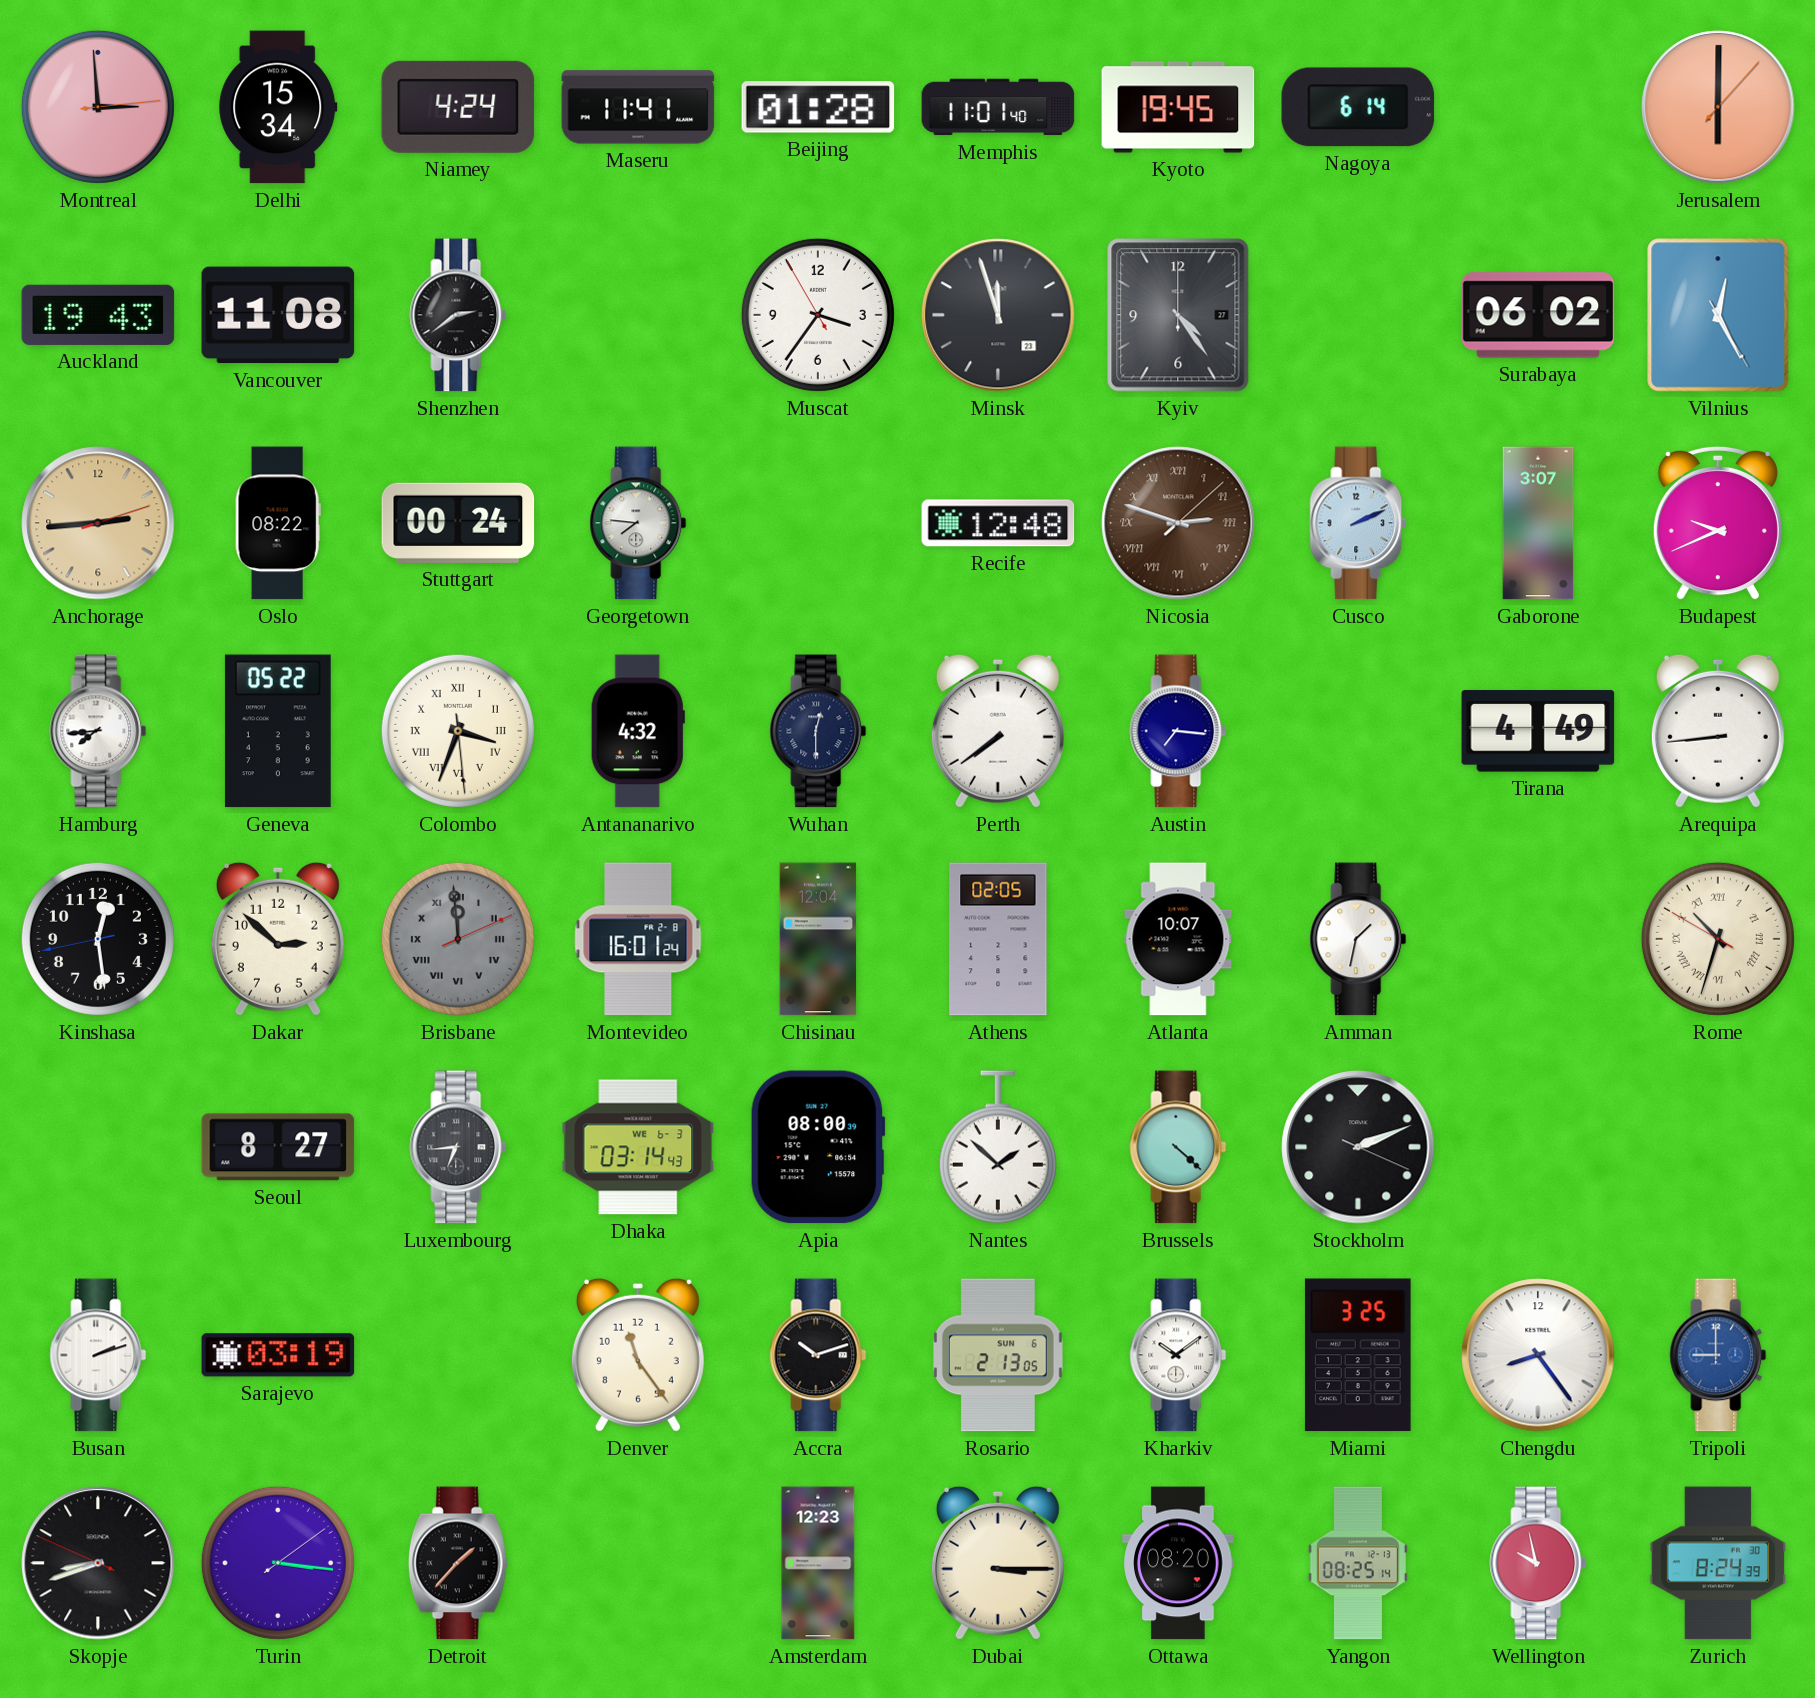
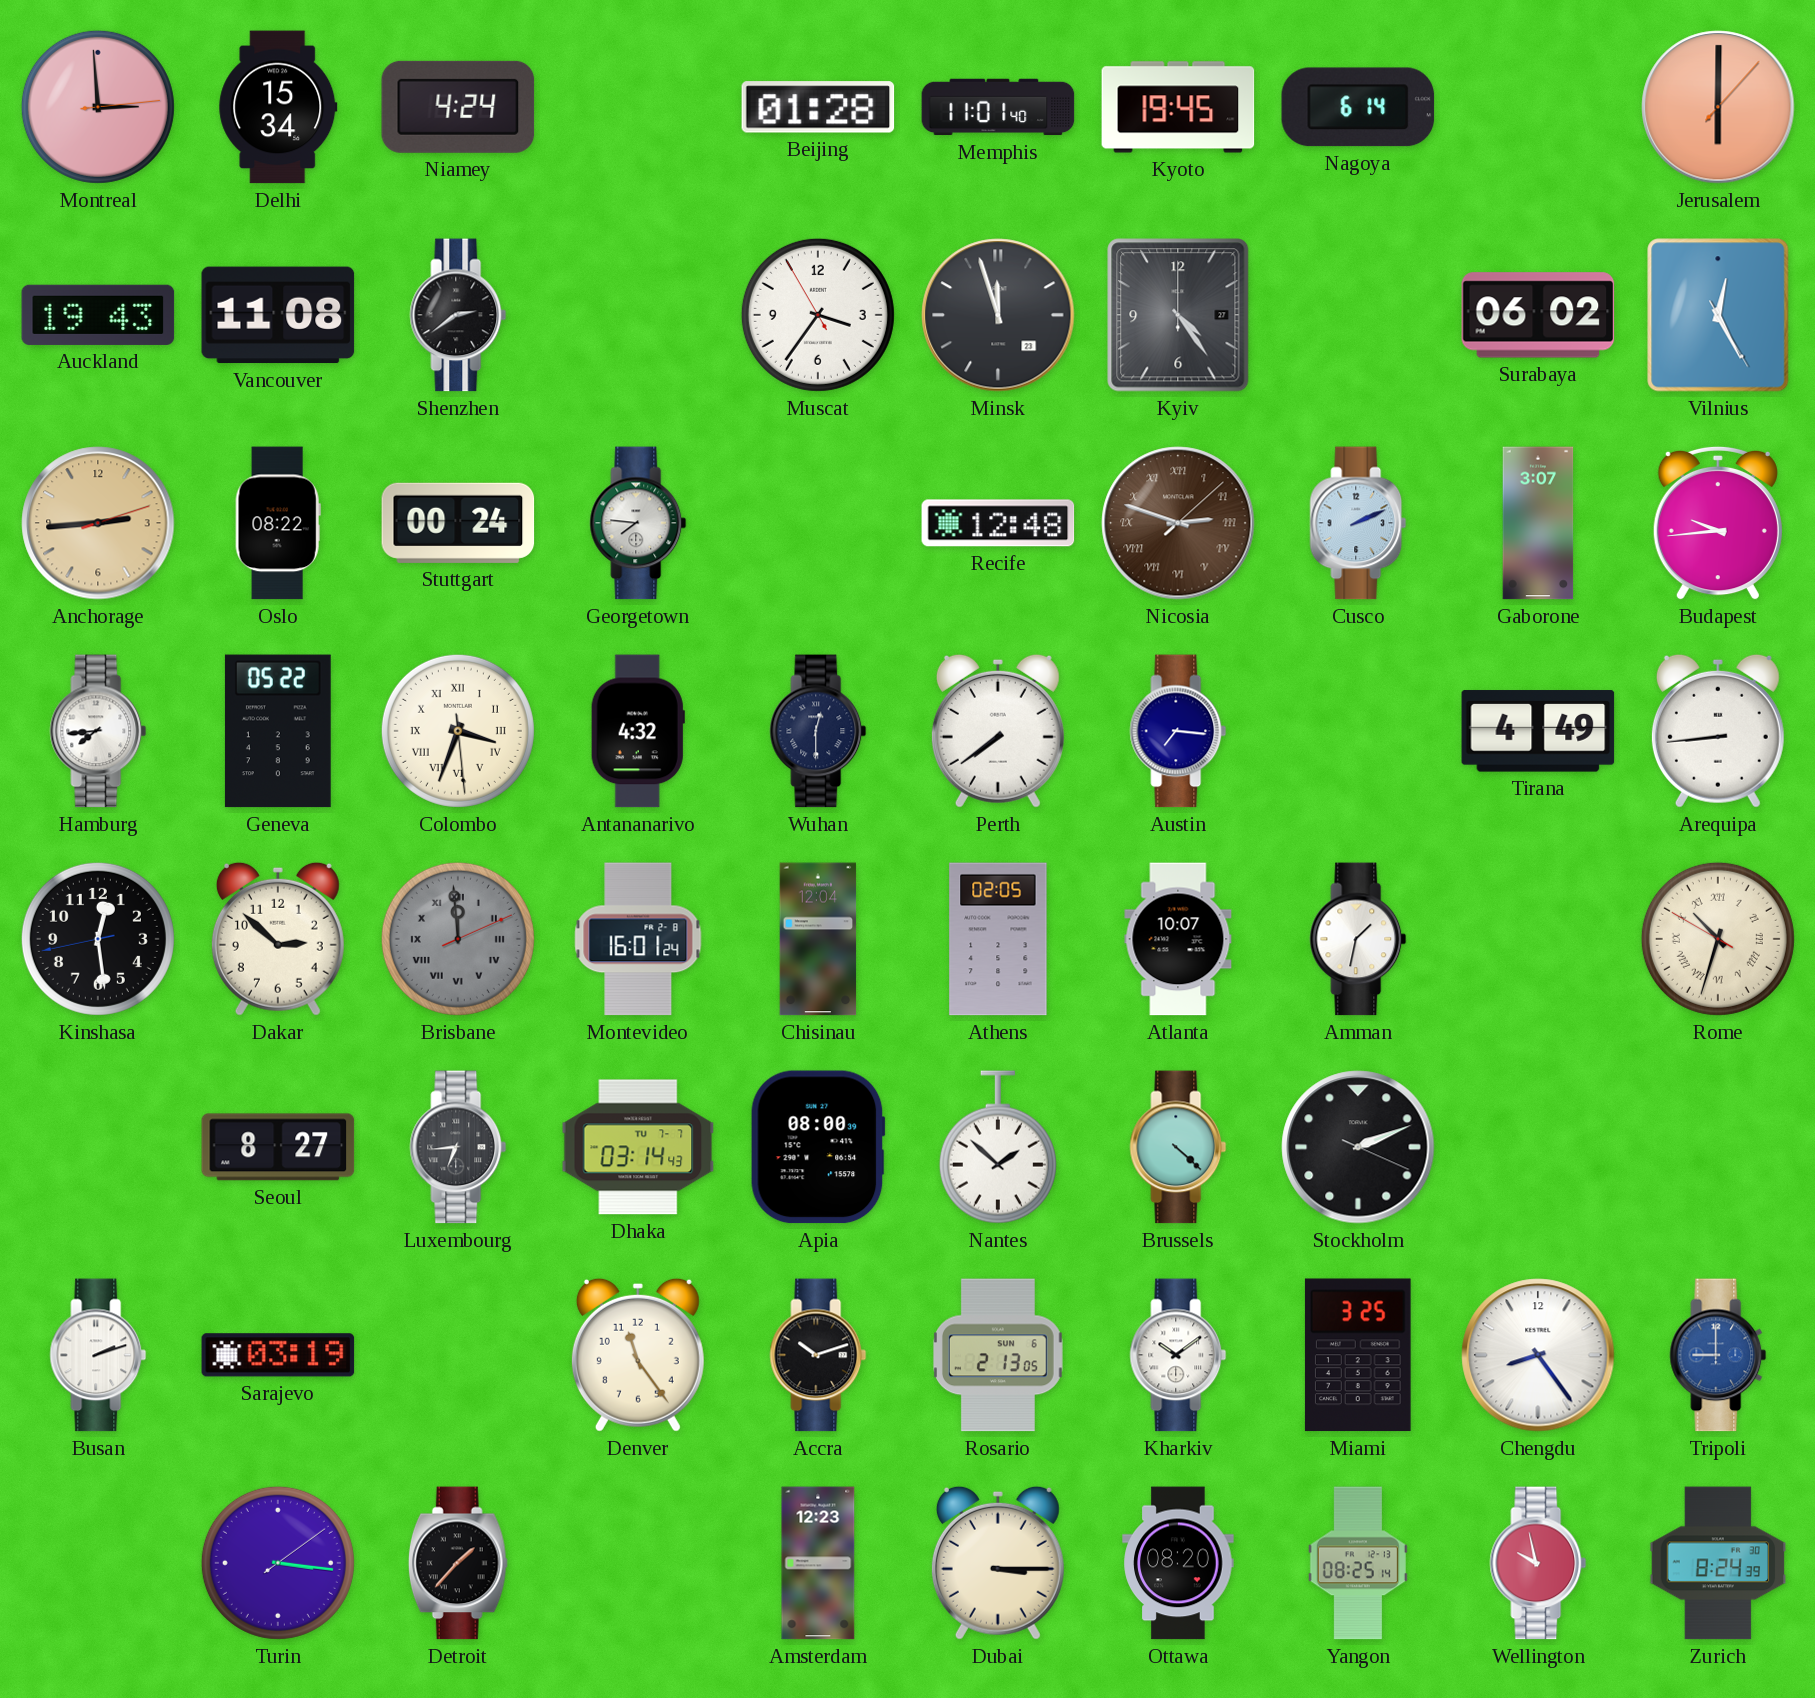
Maseru: 11:41 -> none
Budapest: 9:41 -> 9:44
Dhaka date: WE 6-3 -> TU 7-7
Skopje: 8:41 -> none
